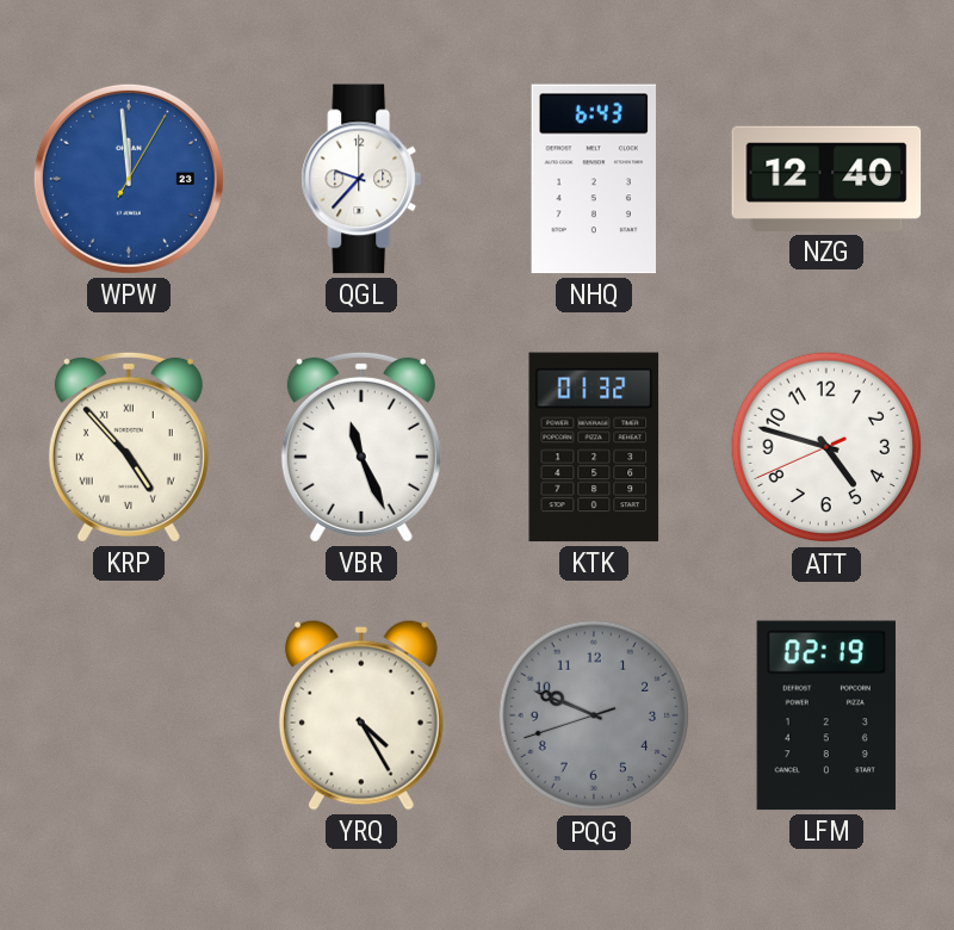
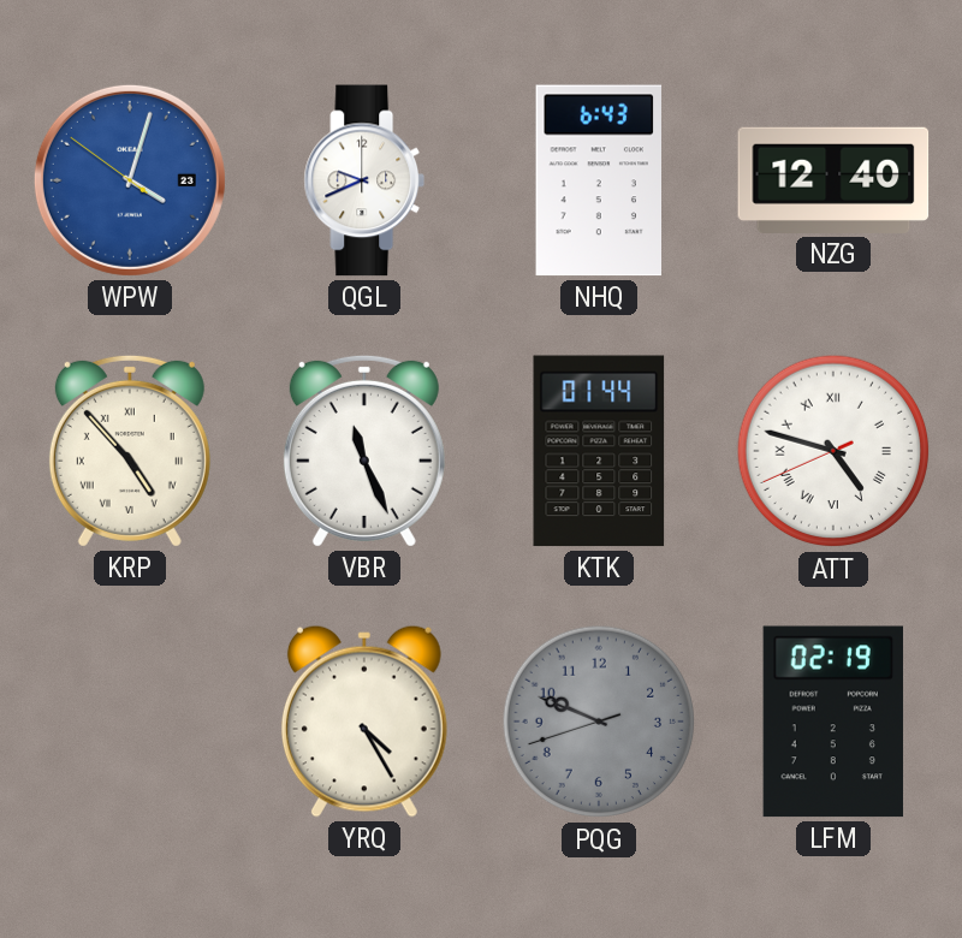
WPW: 11:59 -> 4:02
QGL: 9:37 -> 9:41
KTK: 01:32 -> 01:44
ATT numerals: Arabic -> Roman
